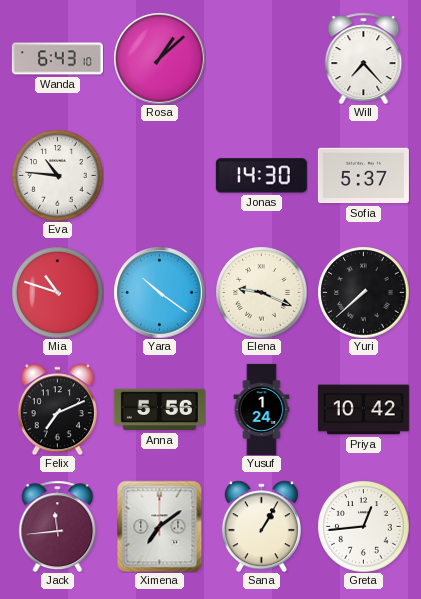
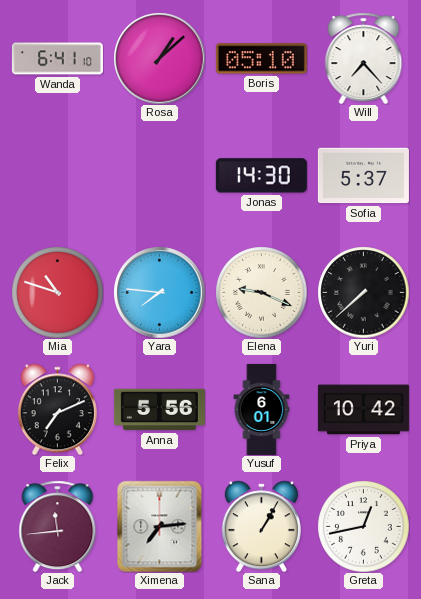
Wanda: 6:43 -> 6:41
Boris: none -> 05:10
Eva: 10:46 -> none
Yara: 10:21 -> 7:46
Yusuf: 1:24 -> 6:01
Ximena: 7:09 -> 7:14
Greta: 12:44 -> 12:43
